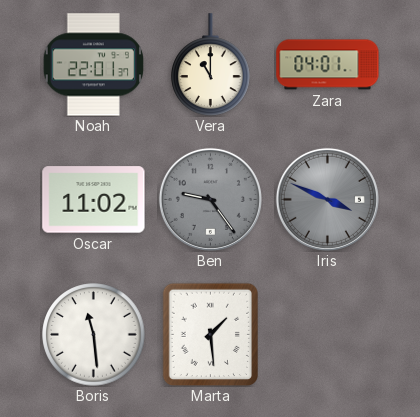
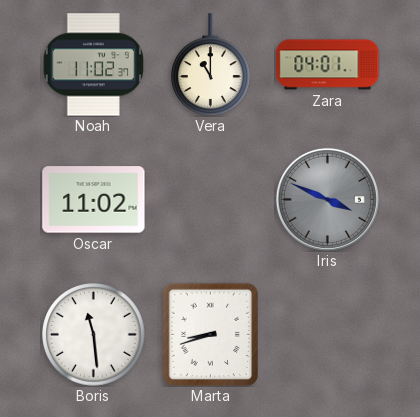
Noah: 22:01 -> 11:02
Ben: 9:24 -> none
Marta: 1:29 -> 8:42
